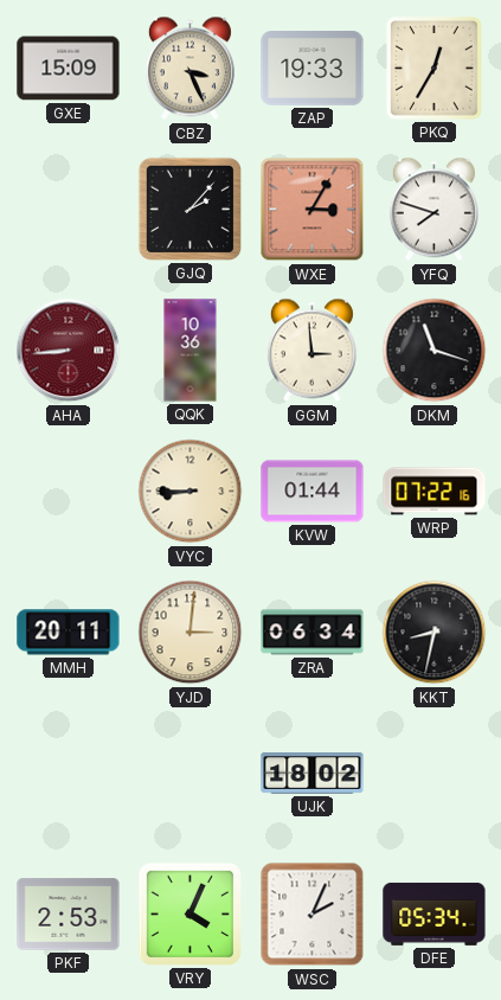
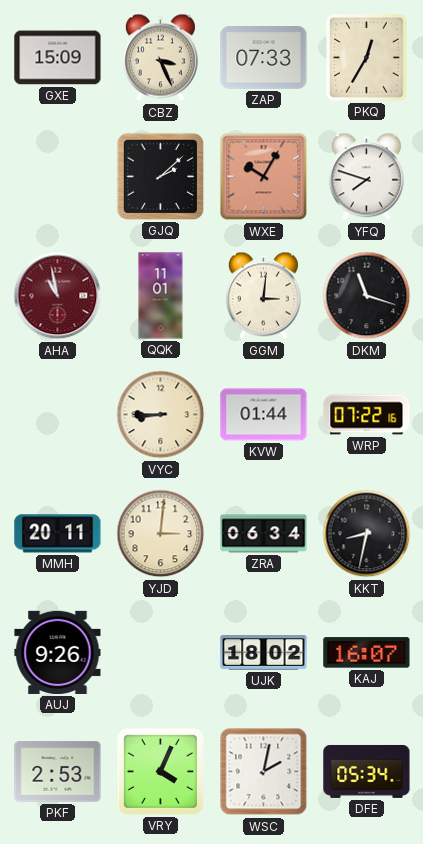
ZAP: 19:33 -> 07:33
GJQ: 2:07 -> 2:08
WXE: 3:05 -> 10:05
AHA: 8:44 -> 10:58
QQK: 10:36 -> 11:01
GGM: 2:59 -> 3:01
AUJ: none -> 9:26
KAJ: none -> 16:07
WSC: 2:04 -> 2:02
